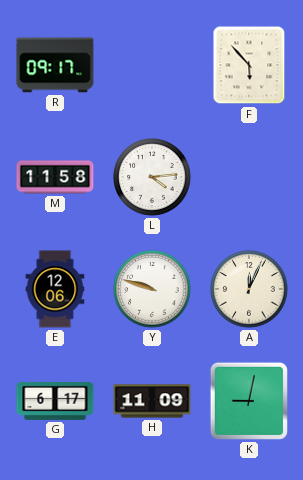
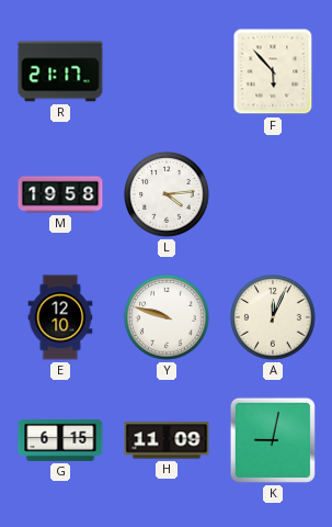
R: 09:17 -> 21:17
M: 11:58 -> 19:58
E: 12:06 -> 12:10
G: 6:17 -> 6:15
